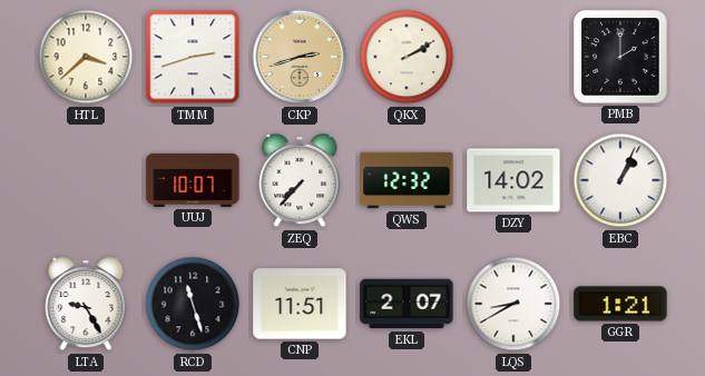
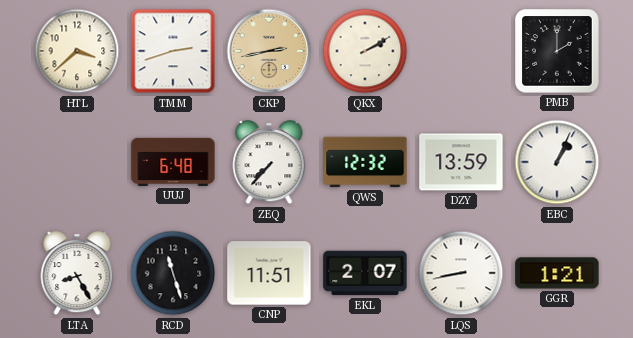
CKP: 2:42 -> 2:43
UUJ: 10:07 -> 6:48
DZY: 14:02 -> 13:59
LTA: 9:25 -> 8:25
LQS: 8:40 -> 8:43
